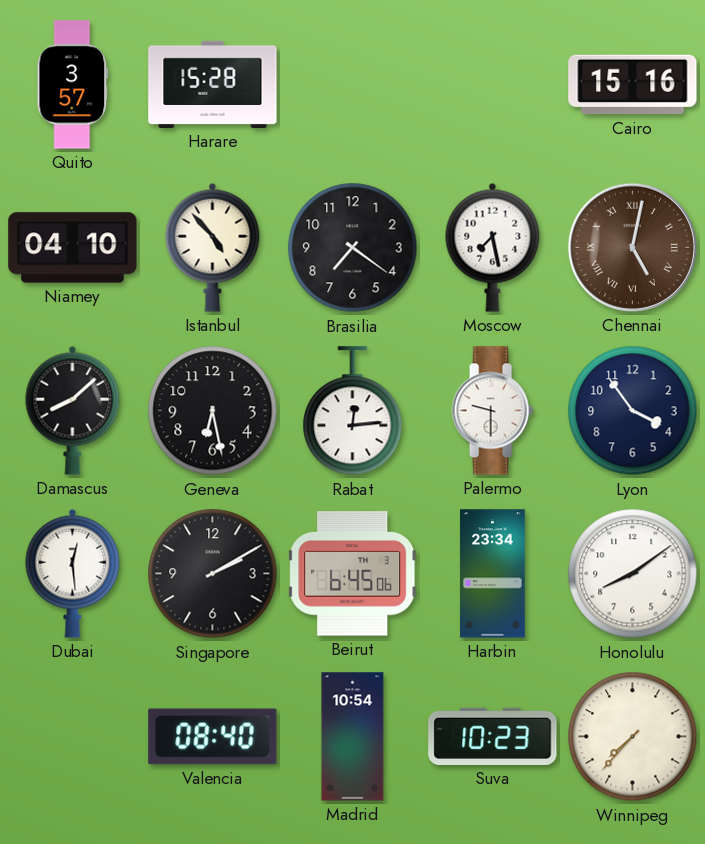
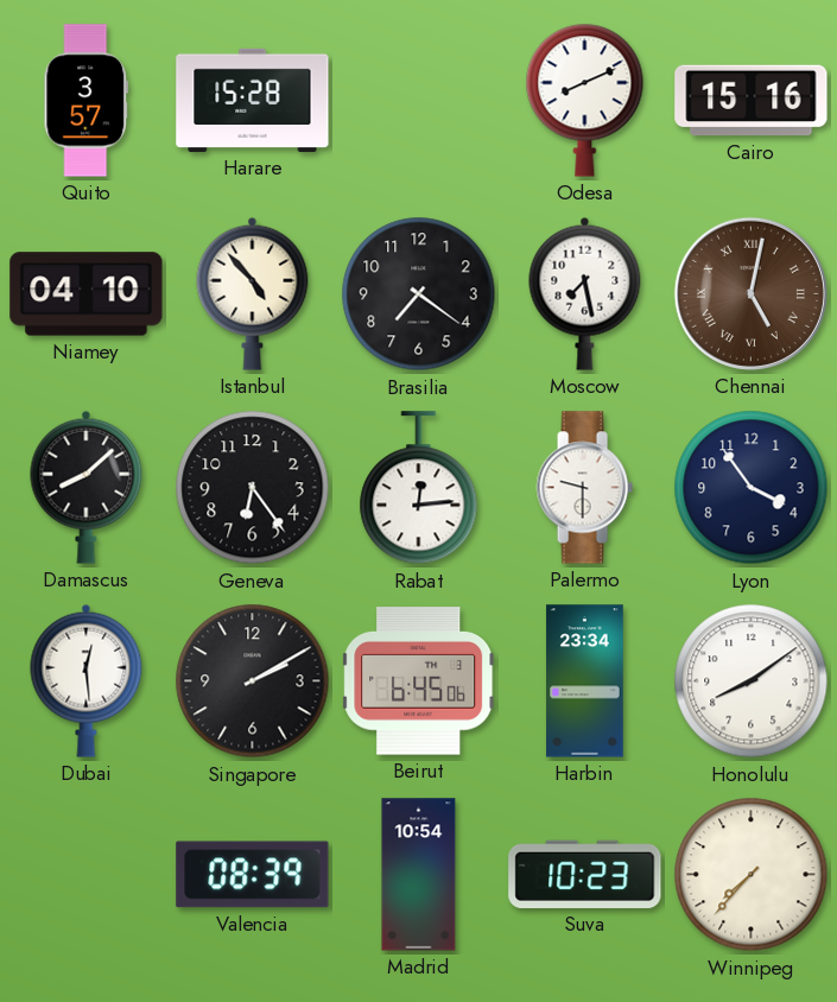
Odesa: none -> 8:11
Geneva: 6:28 -> 6:24
Valencia: 08:40 -> 08:39
